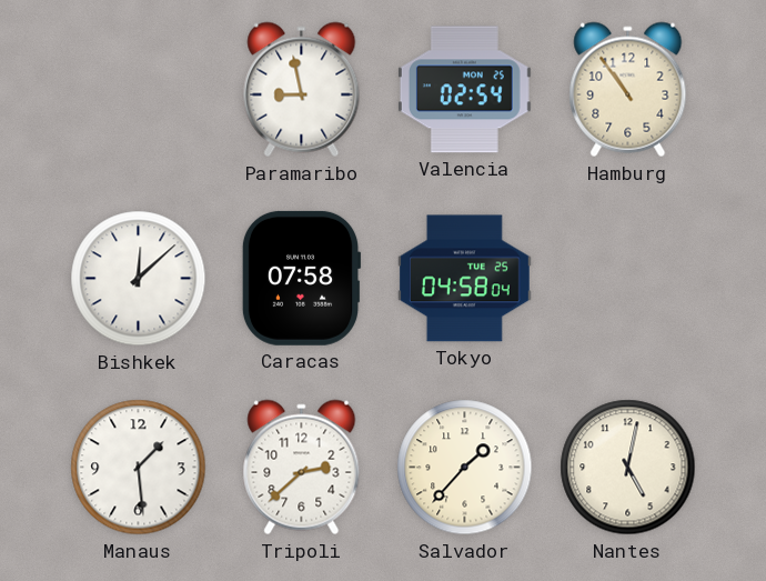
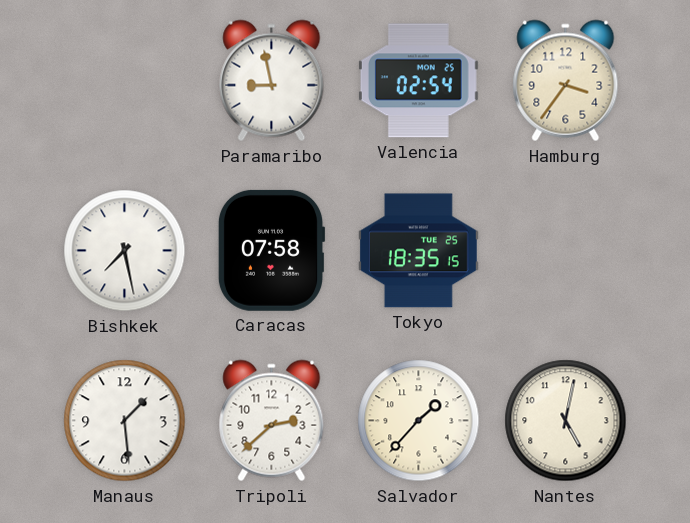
Hamburg: 10:54 -> 3:36
Bishkek: 12:08 -> 7:28
Tokyo: 04:58 -> 18:35
